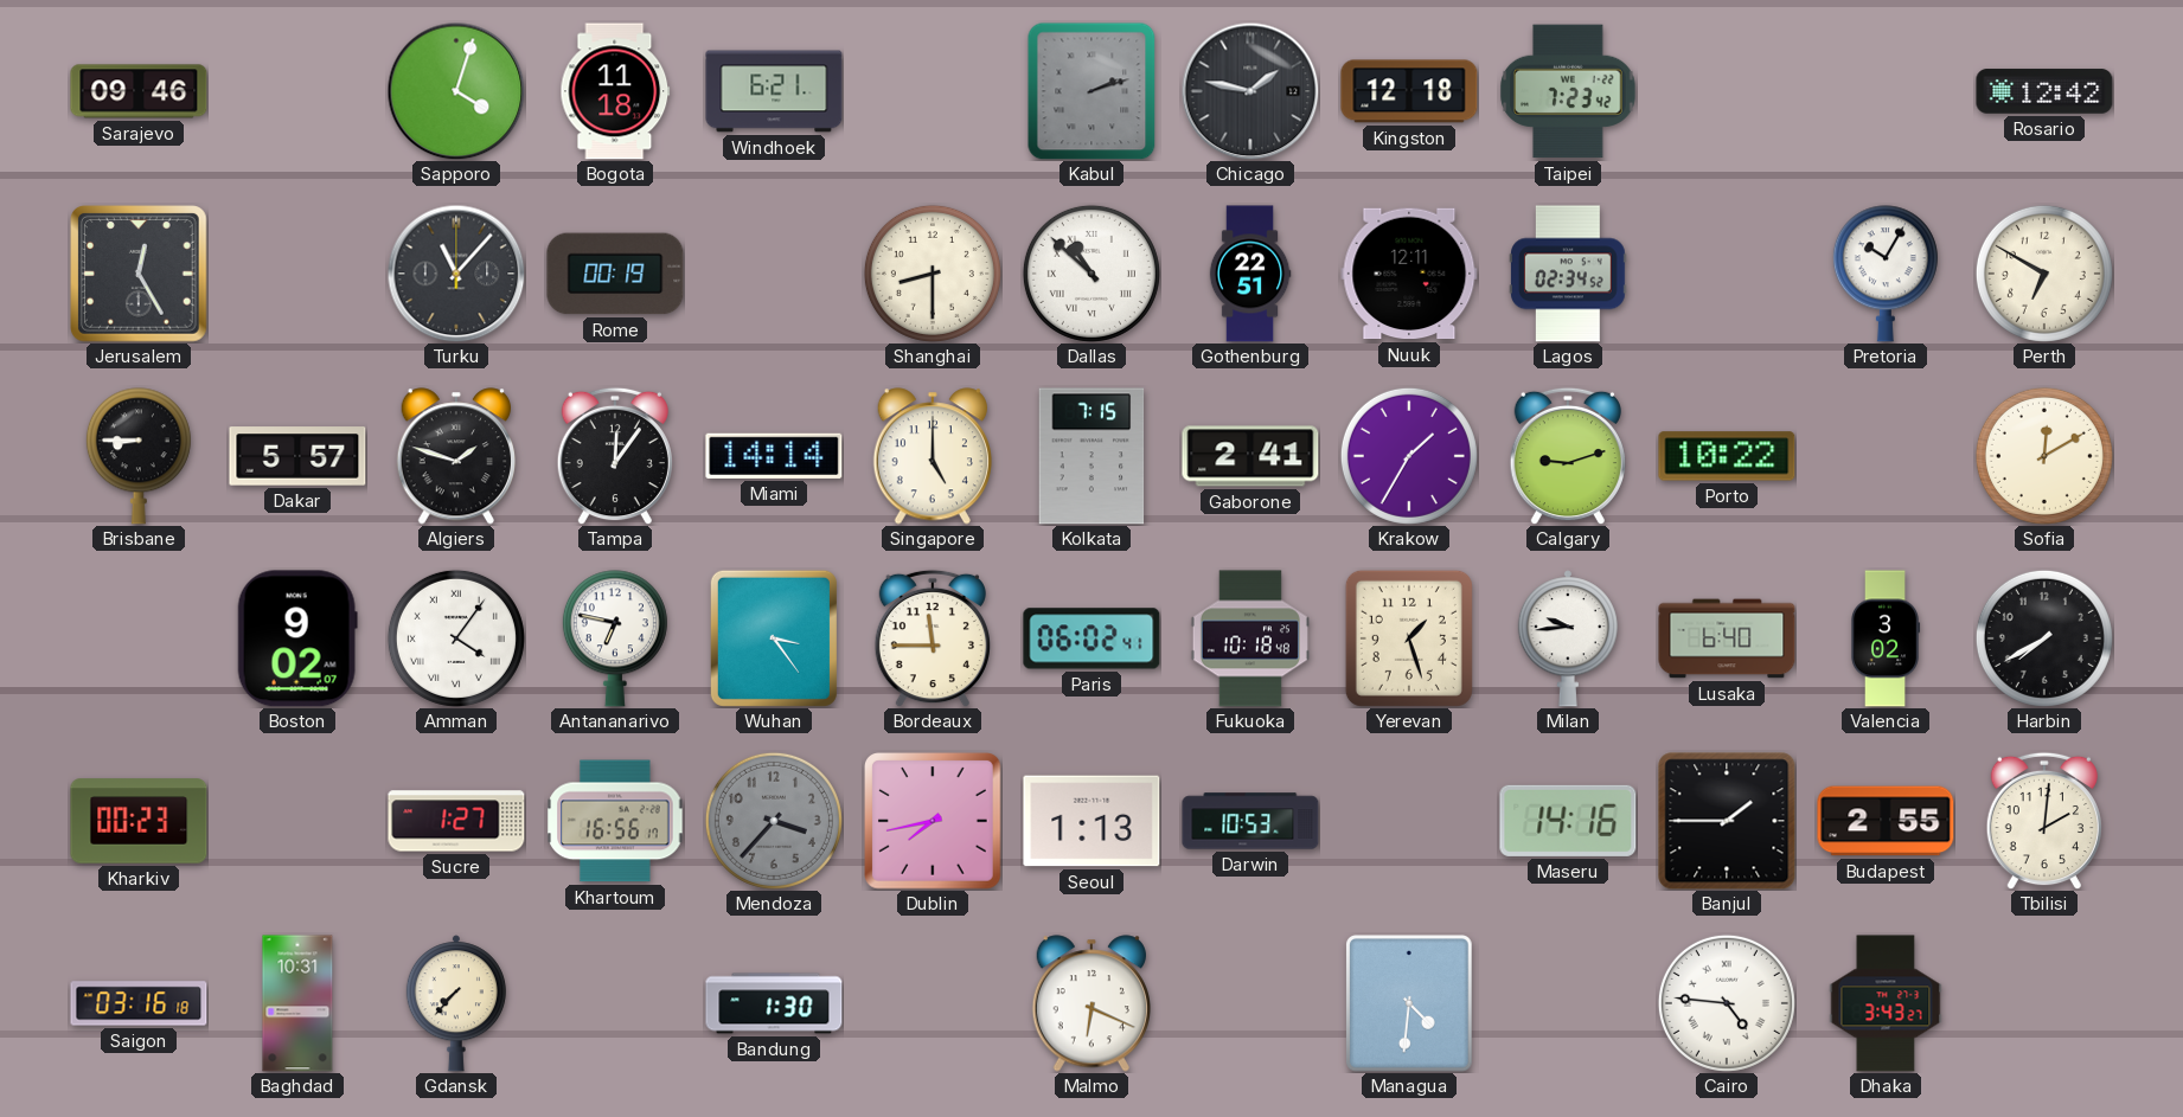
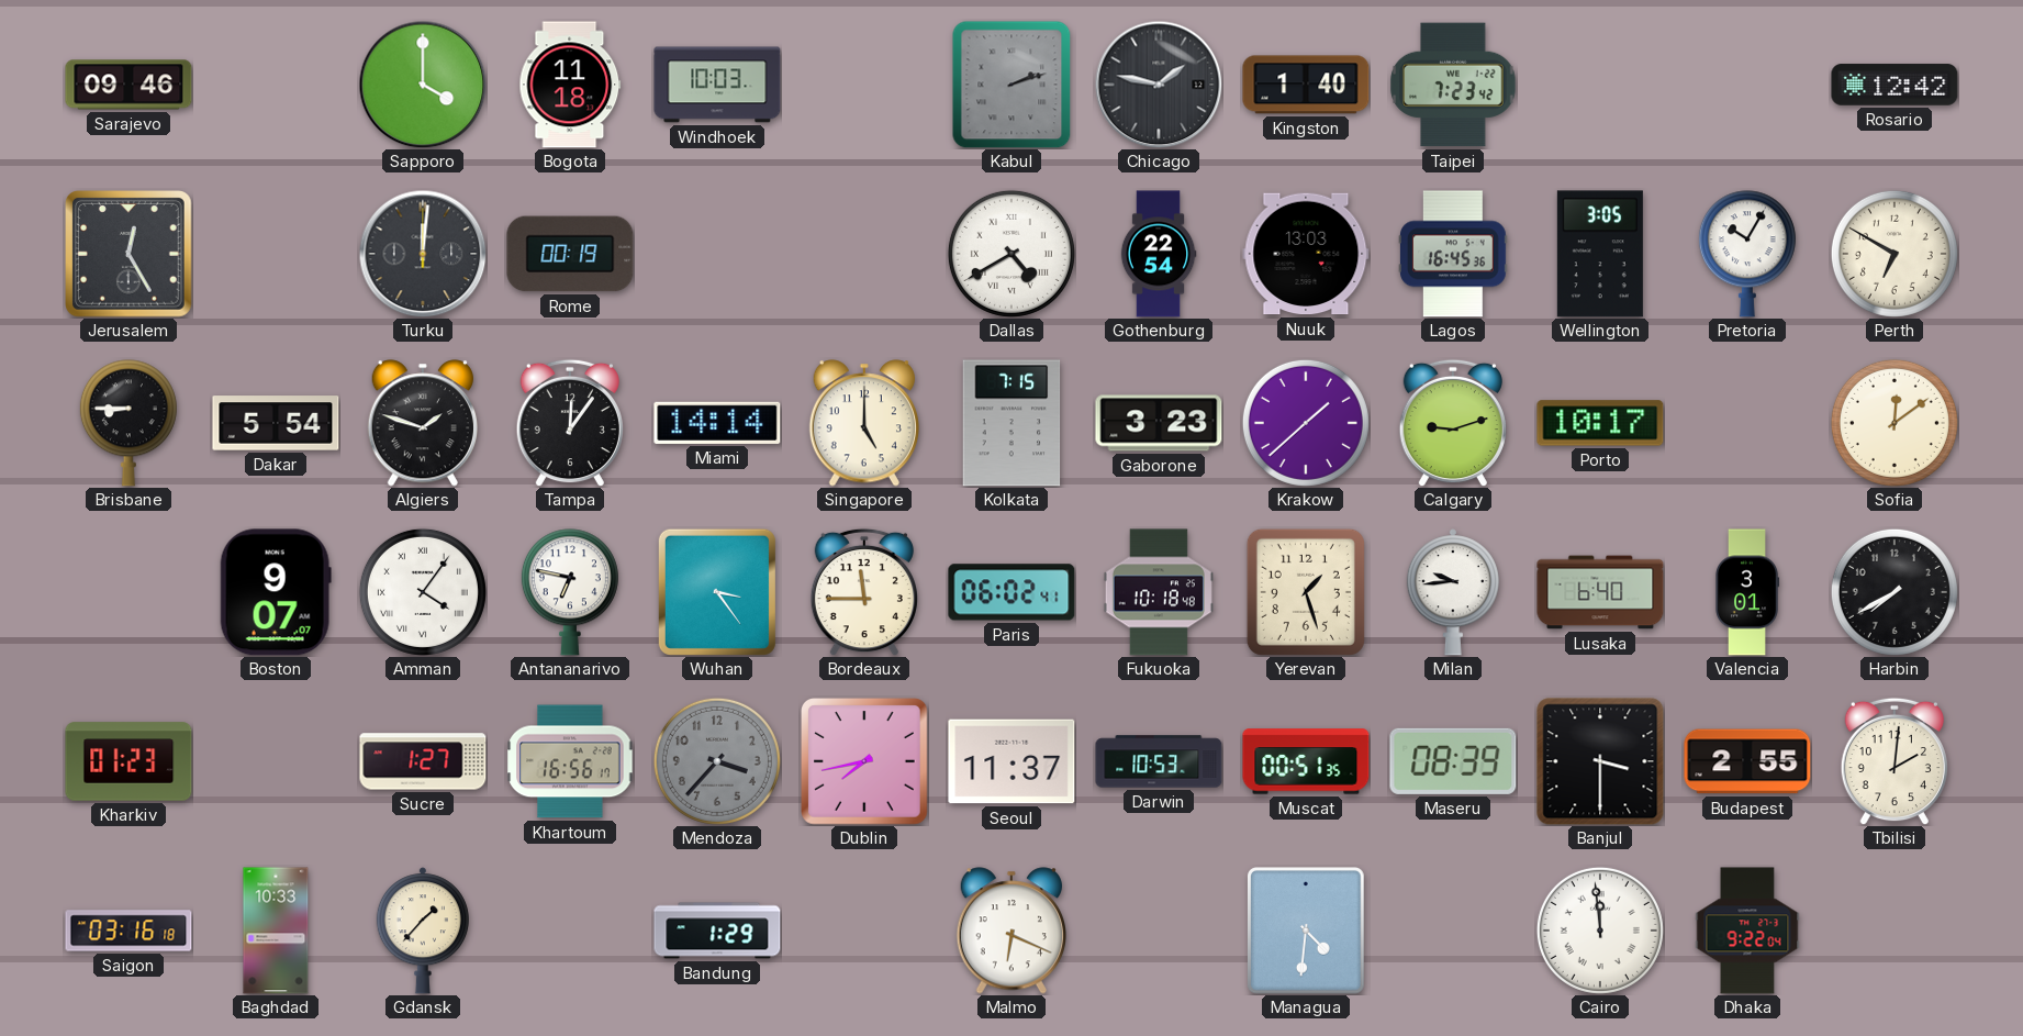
Sapporo: 4:03 -> 4:00
Windhoek: 6:21 -> 10:03
Kingston: 12:18 -> 1:40
Turku: 11:07 -> 12:01
Shanghai: 8:30 -> none
Dallas: 10:52 -> 4:40
Gothenburg: 22:51 -> 22:54
Nuuk: 12:11 -> 13:03
Lagos: 02:34 -> 16:45
Wellington: none -> 3:05
Dakar: 5:57 -> 5:54
Gaborone: 2:41 -> 3:23
Krakow: 1:35 -> 1:38
Porto: 10:22 -> 10:17
Sofia: 12:10 -> 12:09
Boston: 9:02 -> 9:07
Valencia: 3:02 -> 3:01
Kharkiv: 00:23 -> 01:23
Seoul: 1:13 -> 11:37
Muscat: none -> 00:51
Maseru: 14:16 -> 08:39
Banjul: 1:45 -> 3:30
Baghdad: 10:31 -> 10:33
Gdansk: 7:37 -> 1:37
Bandung: 1:30 -> 1:29
Cairo: 4:46 -> 11:59
Dhaka: 3:43 -> 9:22
